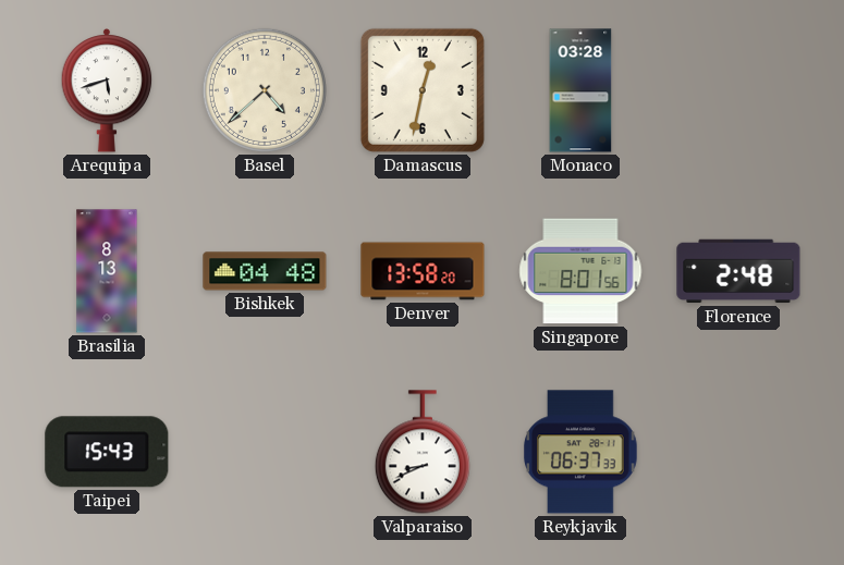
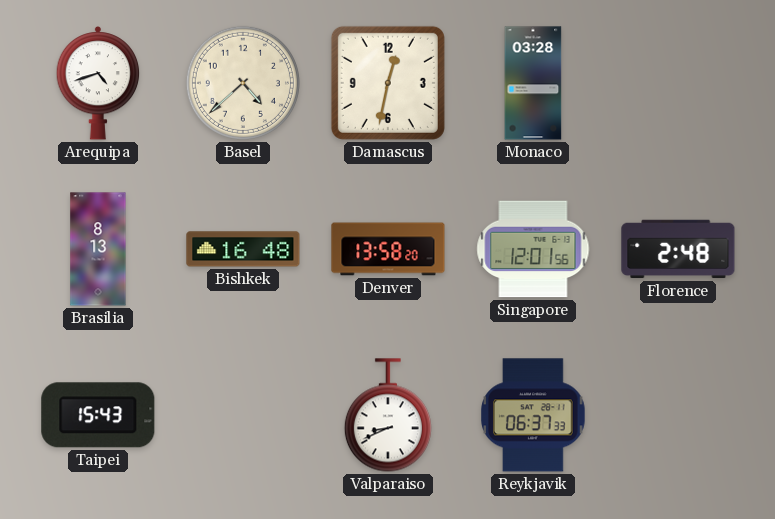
Arequipa: 5:42 -> 4:42
Bishkek: 04:48 -> 16:48
Singapore: 8:01 -> 12:01
